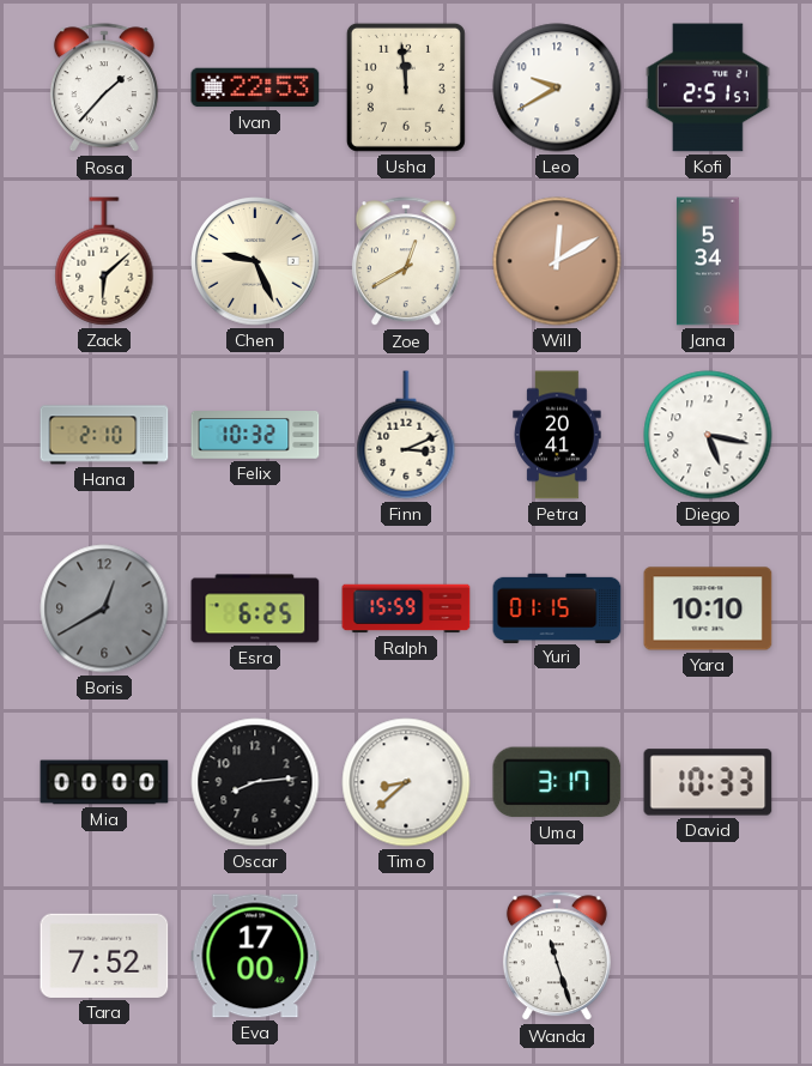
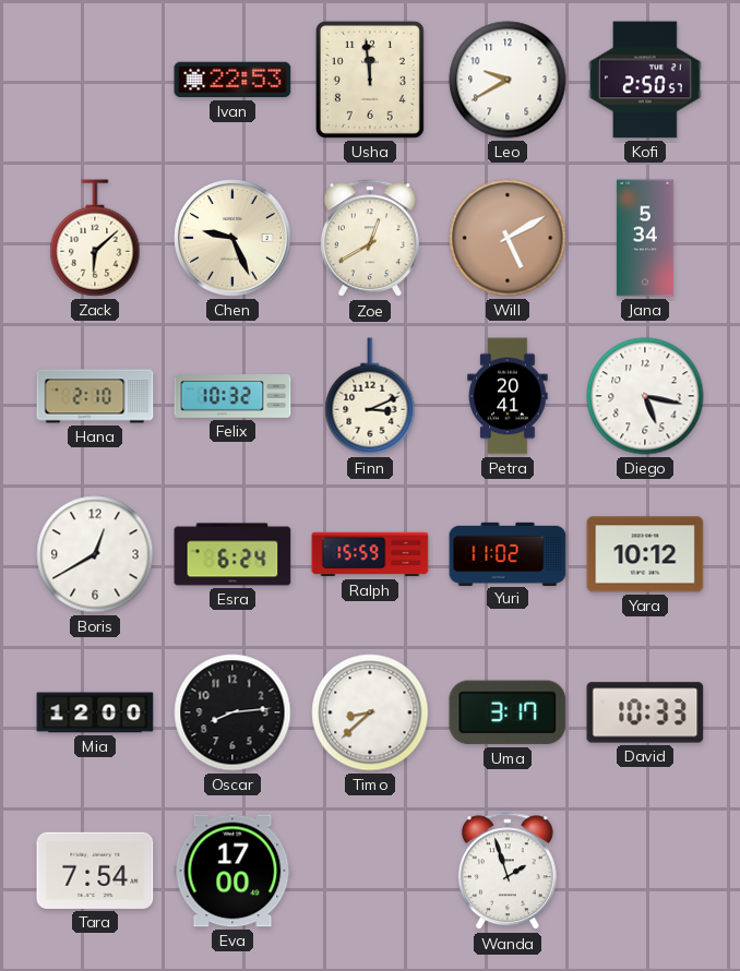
Rosa: 1:37 -> none
Kofi: 2:51 -> 2:50
Will: 12:10 -> 5:10
Boris dial: grey -> white
Esra: 6:25 -> 6:24
Yuri: 01:15 -> 11:02
Yara: 10:10 -> 10:12
Mia: 00:00 -> 12:00
Tara: 7:52 -> 7:54
Wanda: 11:27 -> 1:57
